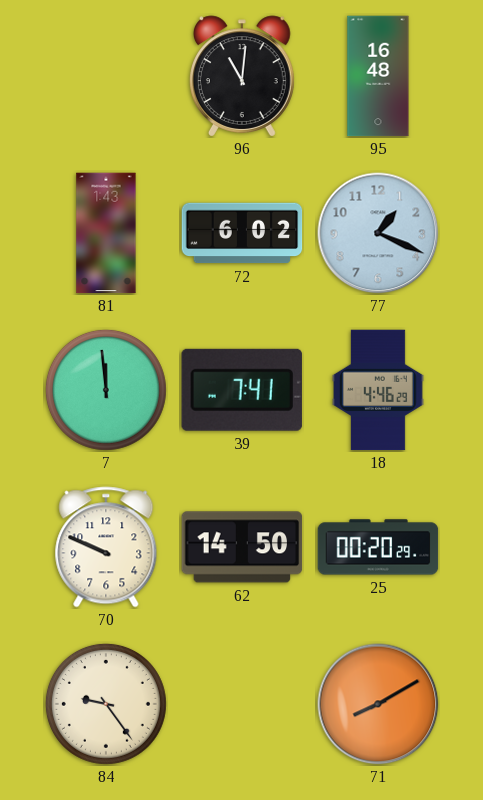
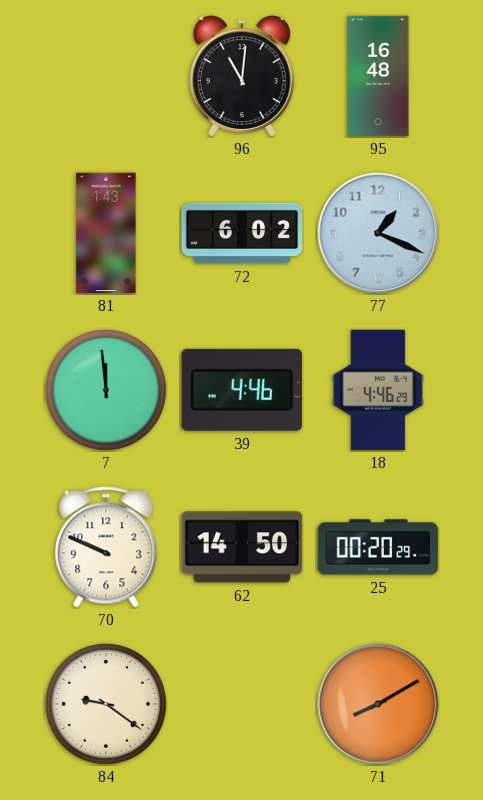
39: 7:41 -> 4:46
84: 9:24 -> 9:21
